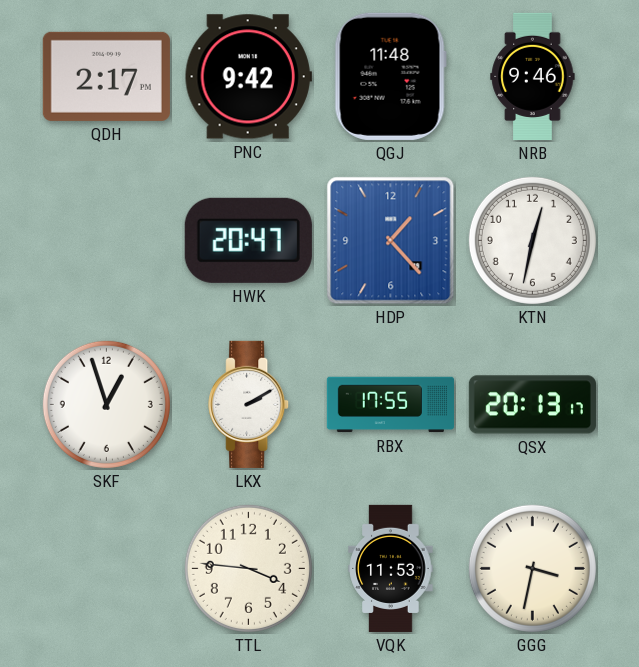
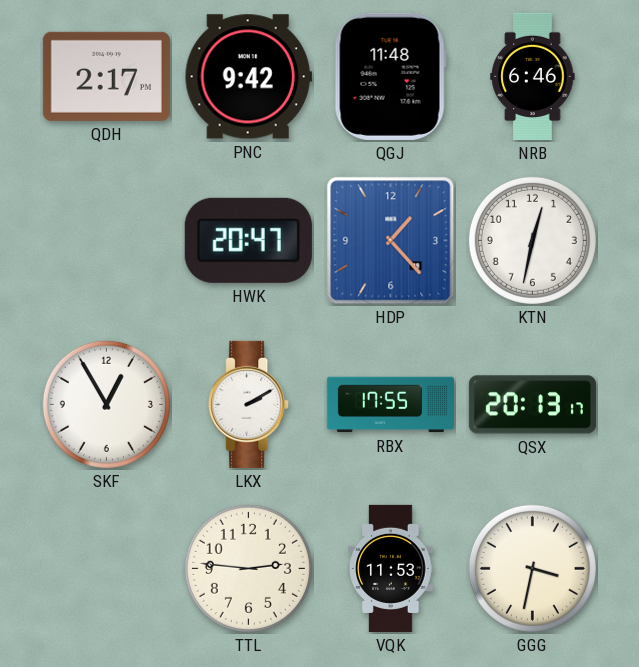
NRB: 9:46 -> 6:46
SKF: 12:57 -> 12:55
TTL: 3:46 -> 2:46
